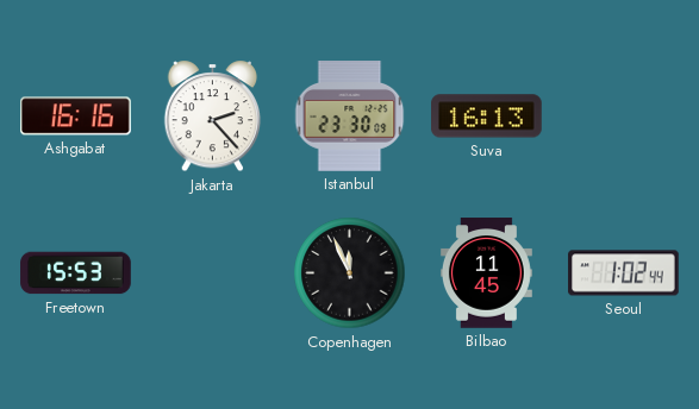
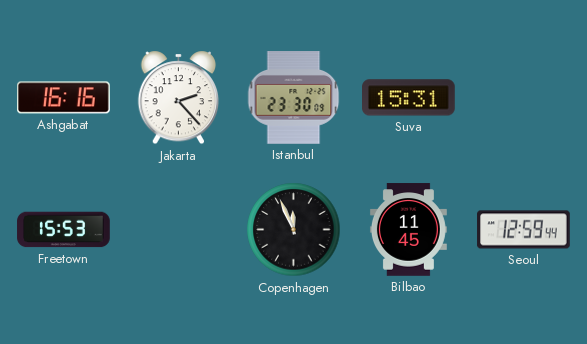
Suva: 16:13 -> 15:31
Seoul: 1:02 -> 12:59
